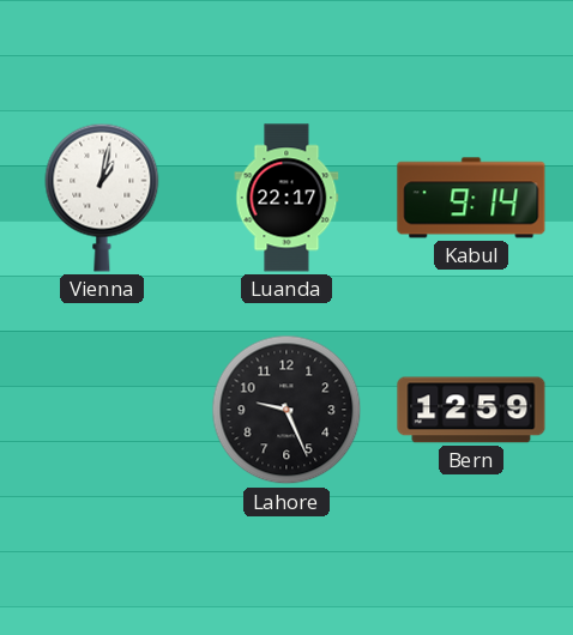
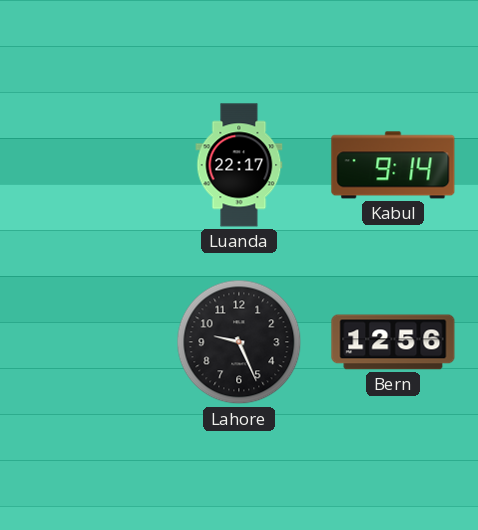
Vienna: 1:02 -> none
Bern: 12:59 -> 12:56
